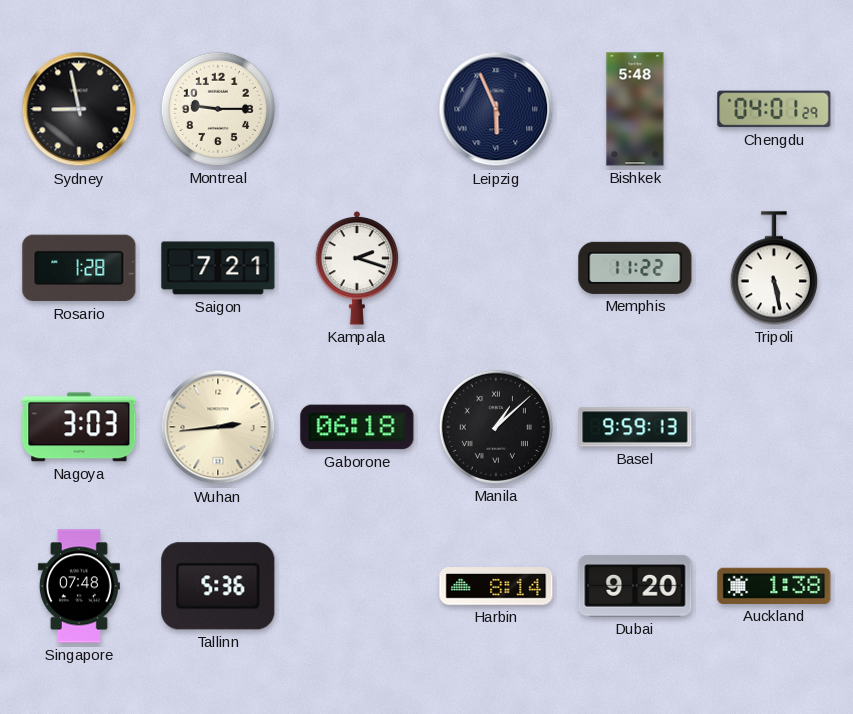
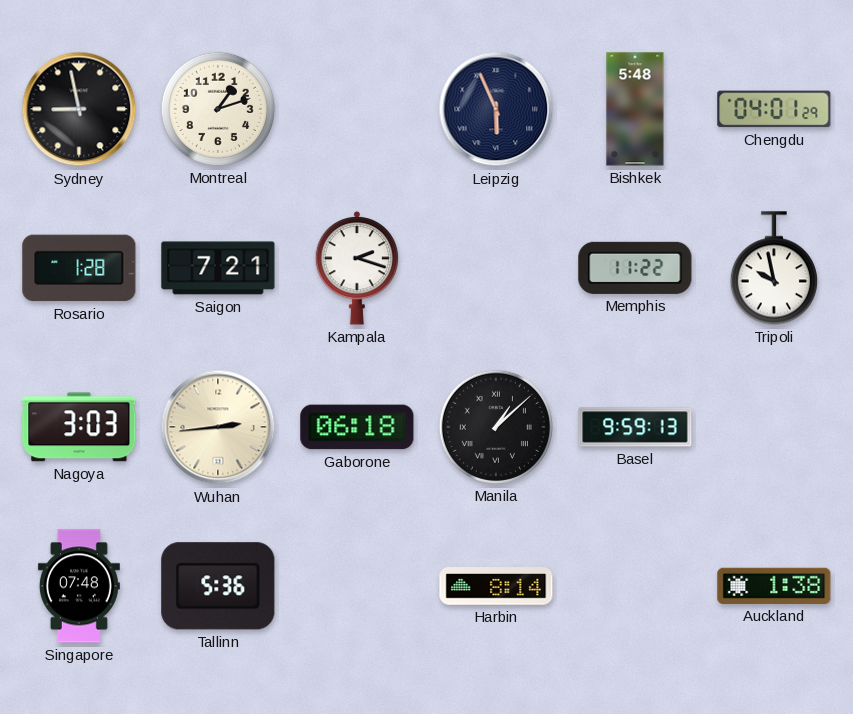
Montreal: 9:15 -> 1:12
Tripoli: 5:28 -> 9:58
Dubai: 9:20 -> none
